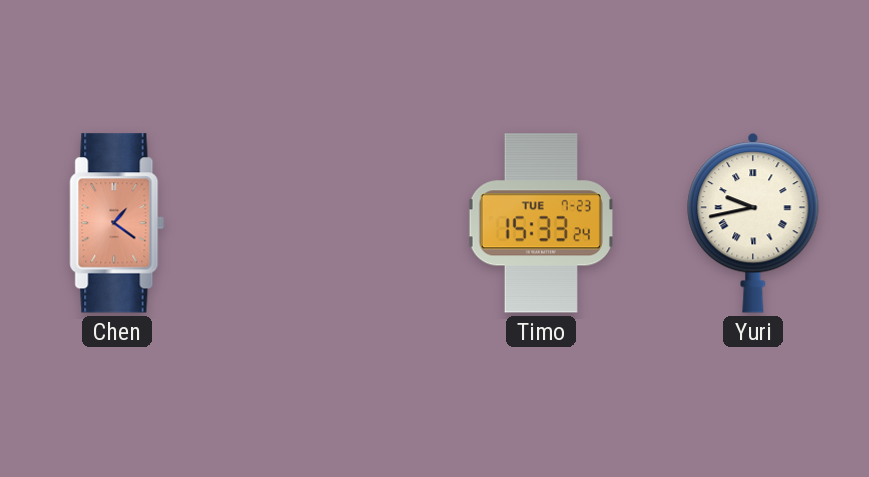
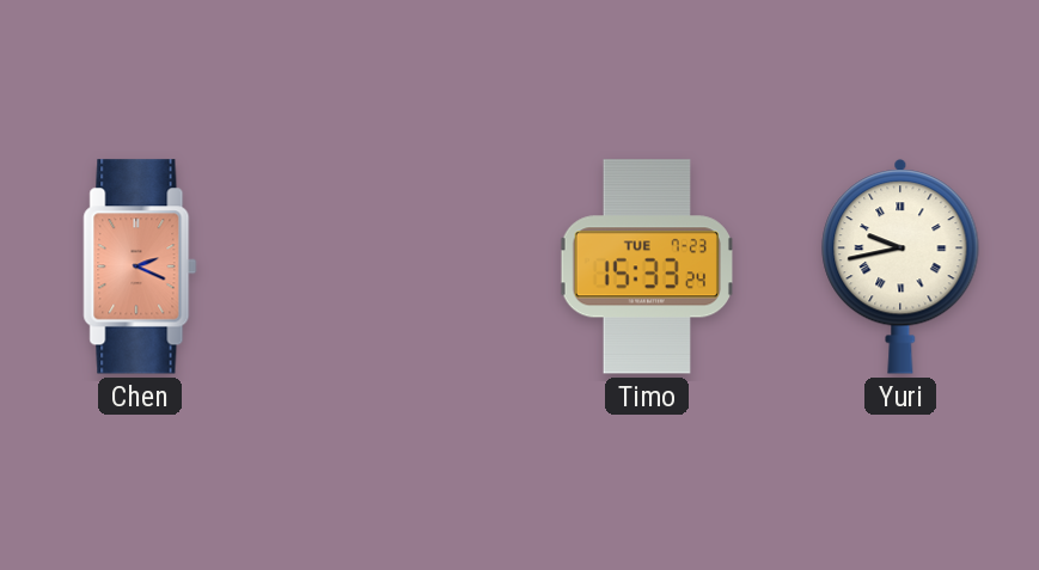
Chen: 1:21 -> 2:19
